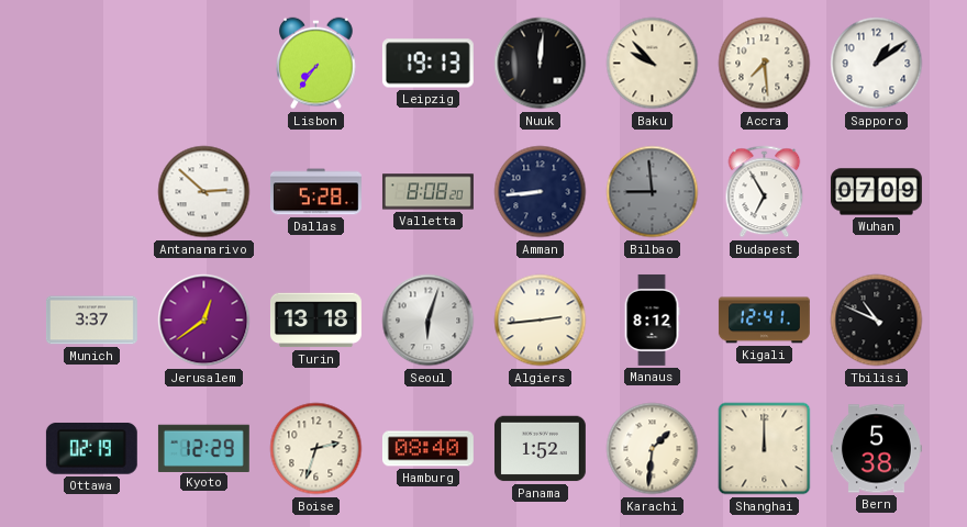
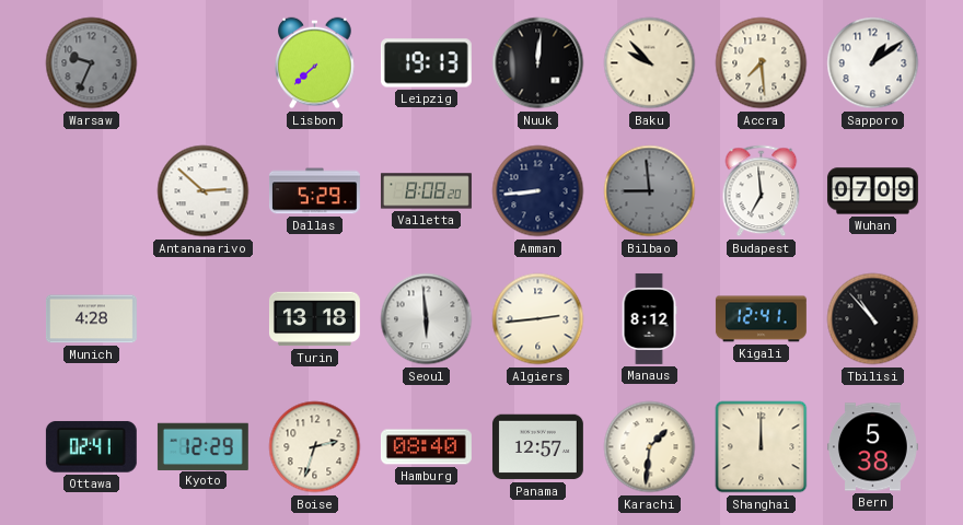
Warsaw: none -> 9:34
Lisbon: 7:36 -> 7:38
Dallas: 5:28 -> 5:29
Budapest: 6:55 -> 6:59
Munich: 3:37 -> 4:28
Jerusalem: 12:39 -> none
Seoul: 6:03 -> 5:59
Tbilisi: 10:49 -> 10:53
Ottawa: 02:19 -> 02:41
Panama: 1:52 -> 12:57
